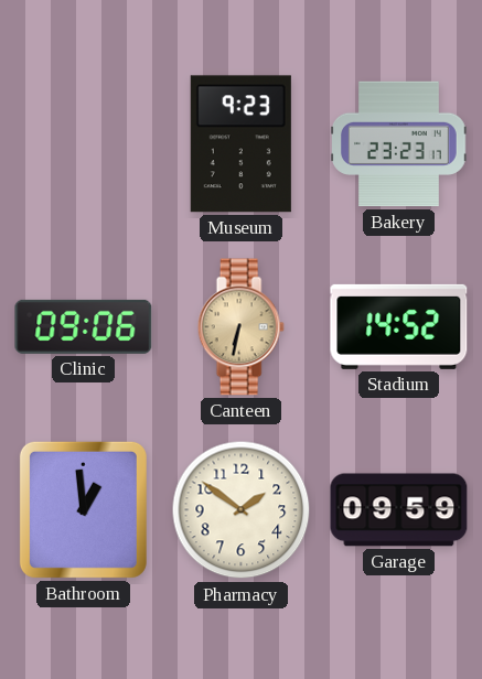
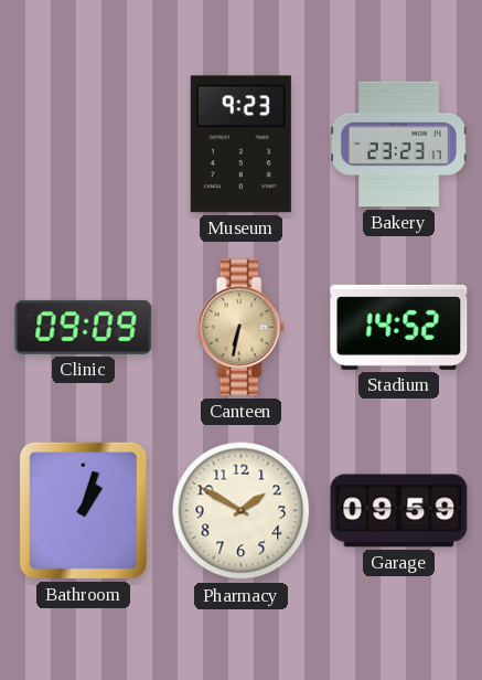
Clinic: 09:06 -> 09:09
Bathroom: 12:59 -> 1:03
Pharmacy: 1:51 -> 1:50
